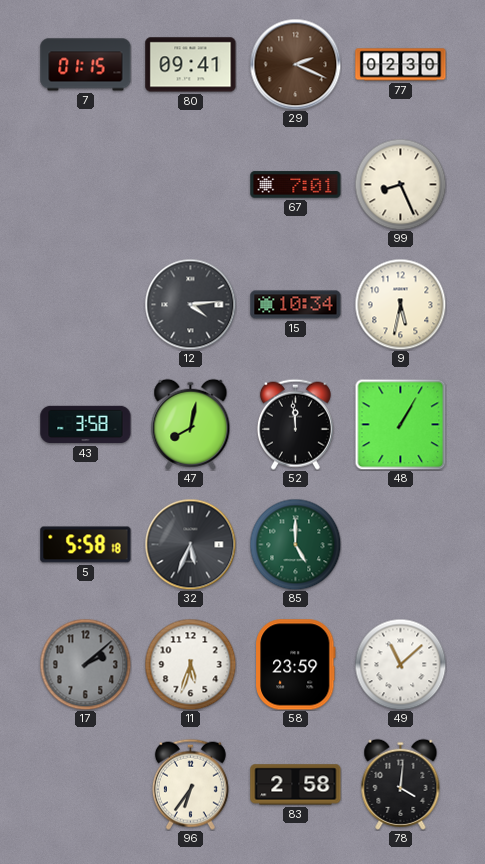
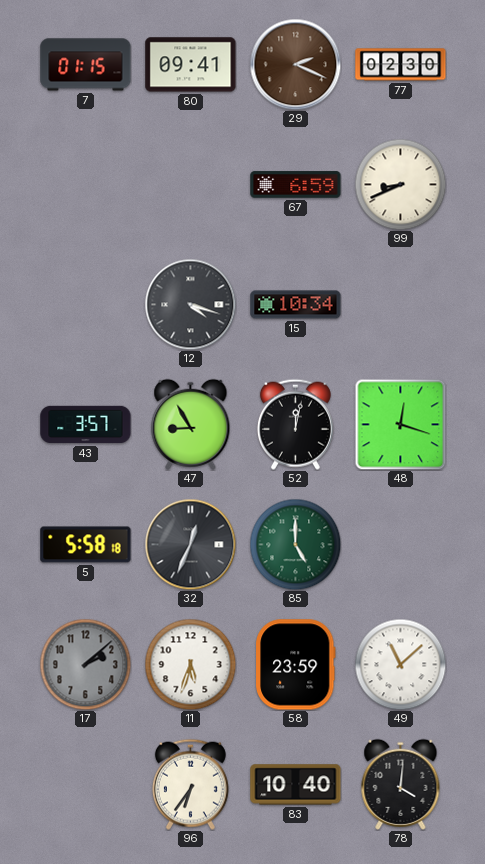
67: 7:01 -> 6:59
99: 8:26 -> 8:41
12: 4:14 -> 4:18
9: 5:32 -> none
43: 3:58 -> 3:57
47: 8:02 -> 8:55
52: 11:59 -> 12:02
48: 1:05 -> 12:18
32: 5:34 -> 12:34
83: 2:58 -> 10:40
